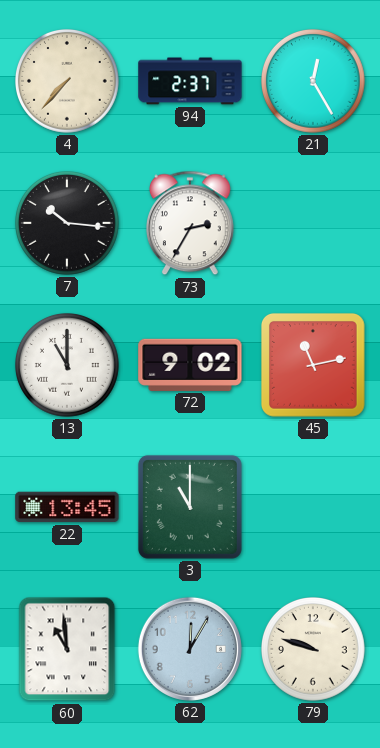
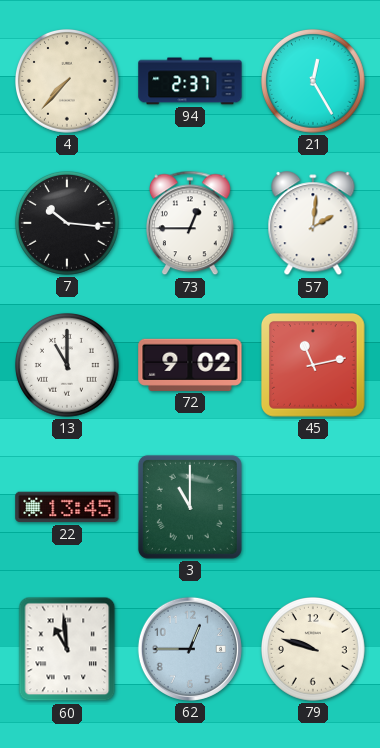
73: 2:35 -> 12:45
57: none -> 2:01
62: 12:05 -> 12:45
